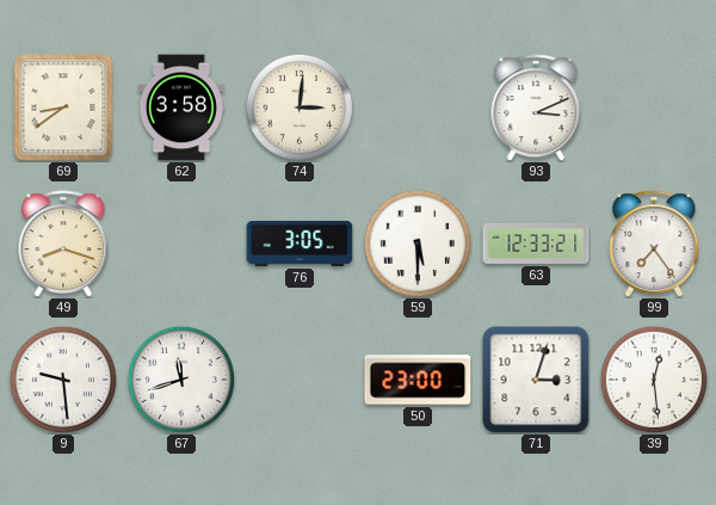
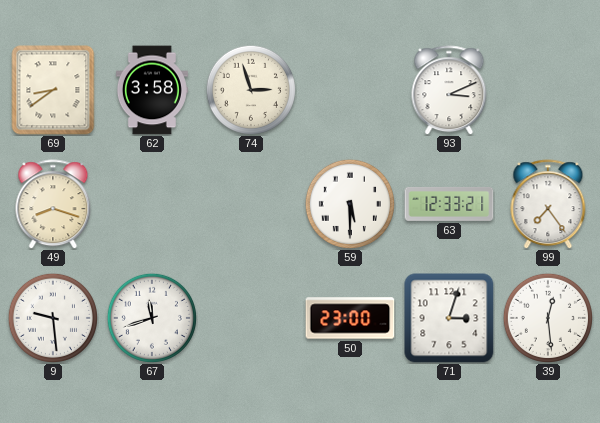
74: 3:01 -> 2:57
76: 3:05 -> none
